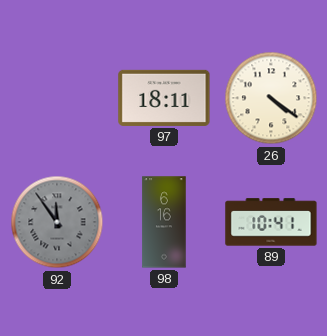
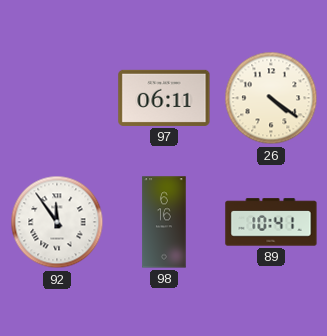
97: 18:11 -> 06:11
92 dial: grey -> white
